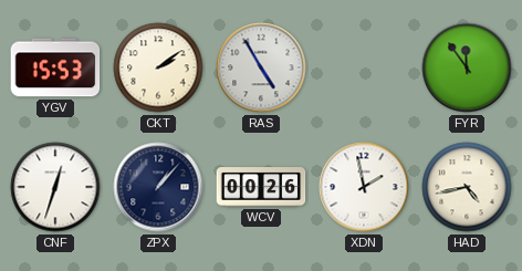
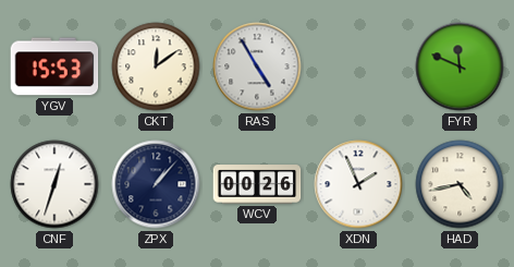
CKT: 2:09 -> 12:09
FYR: 11:54 -> 11:49
XDN: 1:58 -> 1:56
